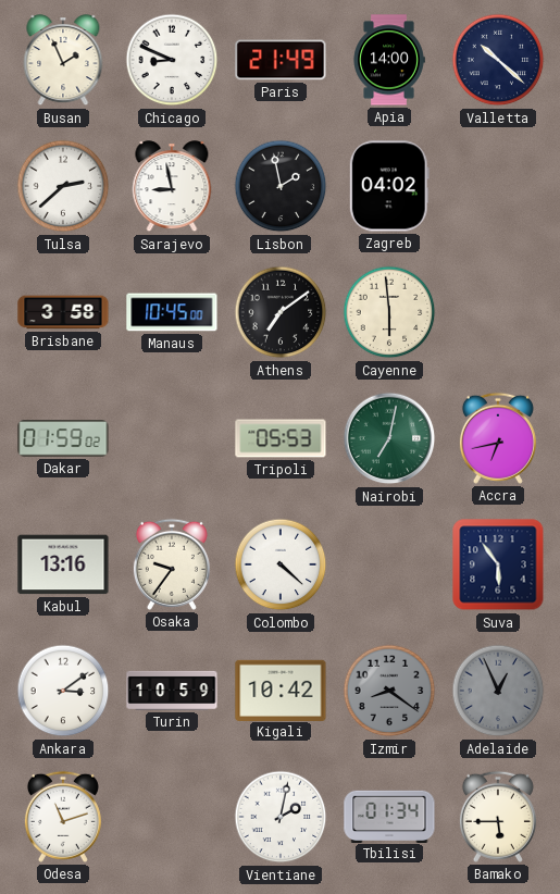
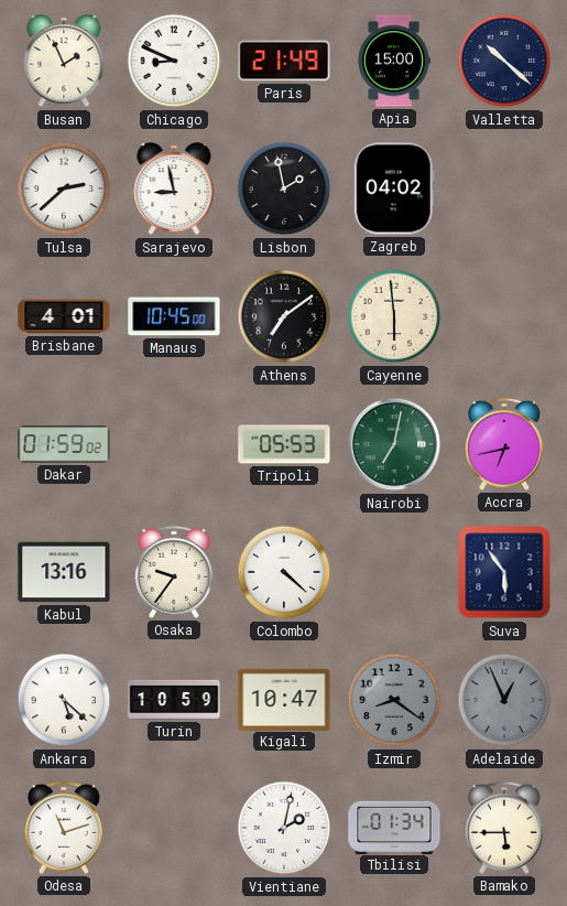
Apia: 14:00 -> 15:00
Brisbane: 3:58 -> 4:01
Ankara: 3:09 -> 5:22
Kigali: 10:42 -> 10:47
